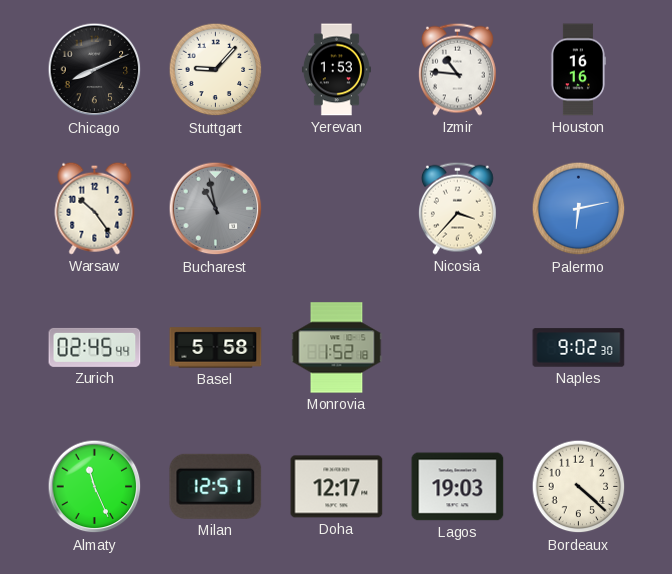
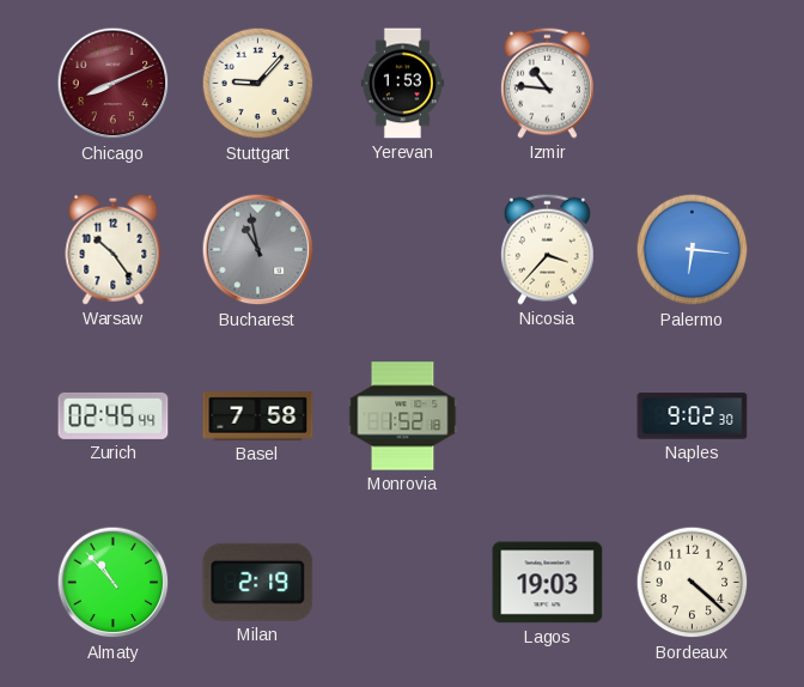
Chicago dial: black -> burgundy
Houston: 16:16 -> none
Palermo: 6:13 -> 6:16
Basel: 5:58 -> 7:58
Almaty: 11:26 -> 10:53
Milan: 12:51 -> 2:19
Doha: 12:17 -> none
